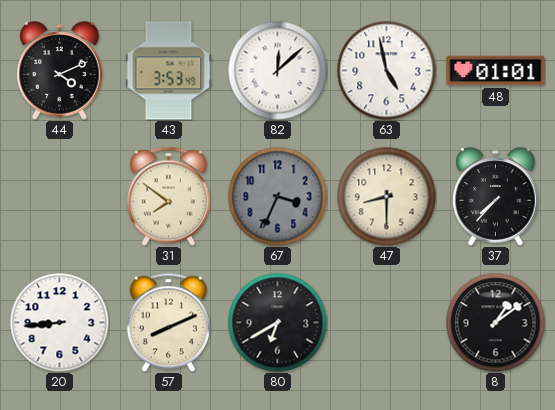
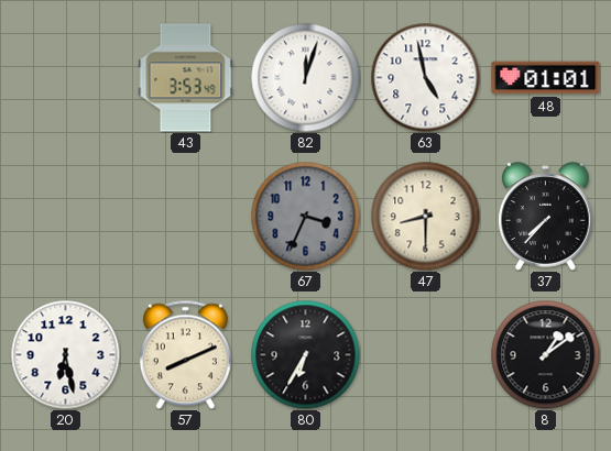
44: 4:11 -> none
82: 12:08 -> 12:03
31: 7:51 -> none
20: 8:44 -> 6:28
80: 6:40 -> 6:35
